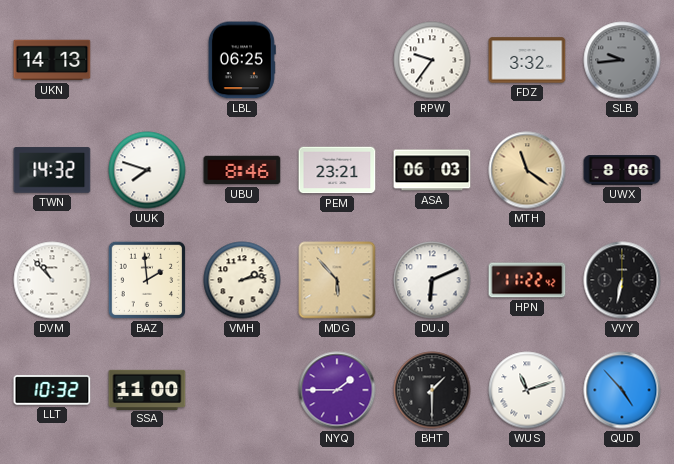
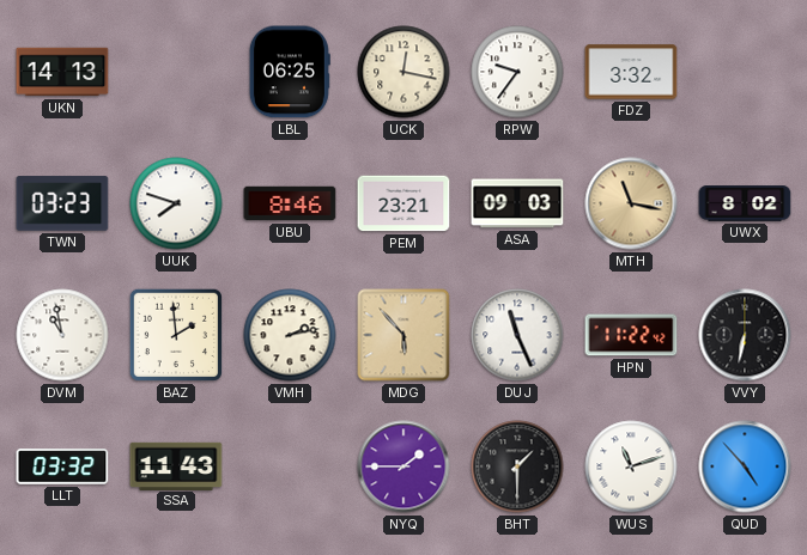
UCK: none -> 12:17
SLB: 9:44 -> none
TWN: 14:32 -> 03:23
ASA: 06:03 -> 09:03
MTH: 11:21 -> 11:17
UWX: 8:06 -> 8:02
DVM: 10:53 -> 10:58
DUJ: 6:11 -> 11:26
LLT: 10:32 -> 03:32
SSA: 11:00 -> 11:43
